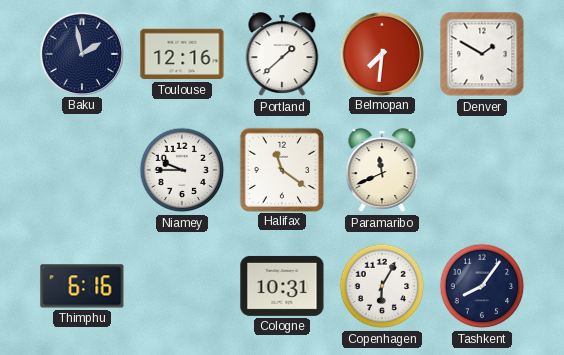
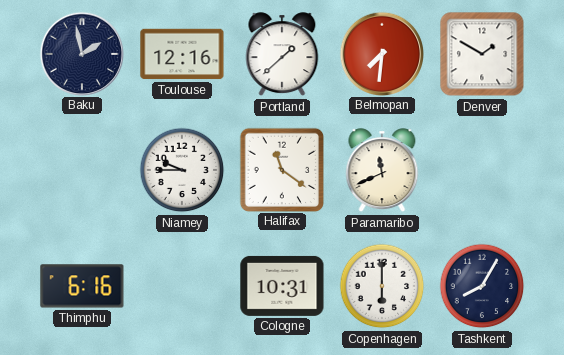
Copenhagen: 6:05 -> 6:00
Tashkent: 8:06 -> 8:05
